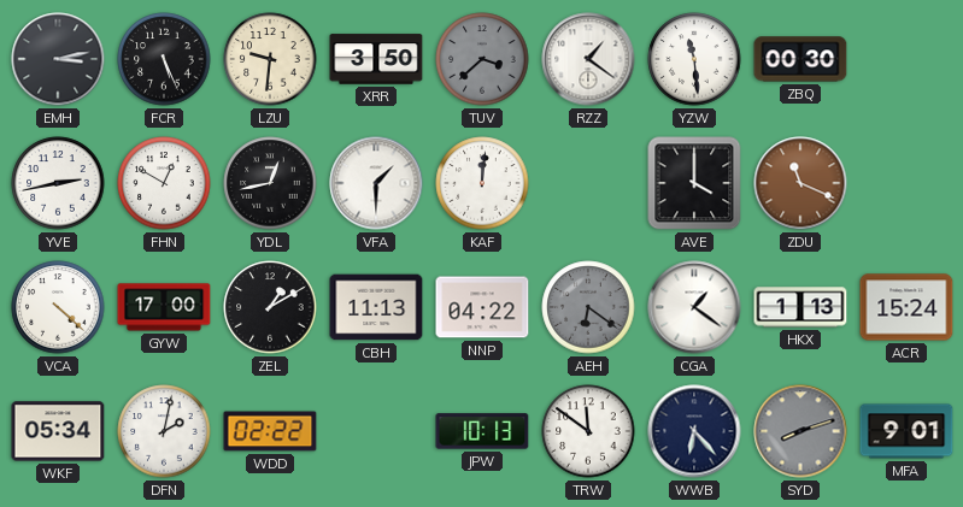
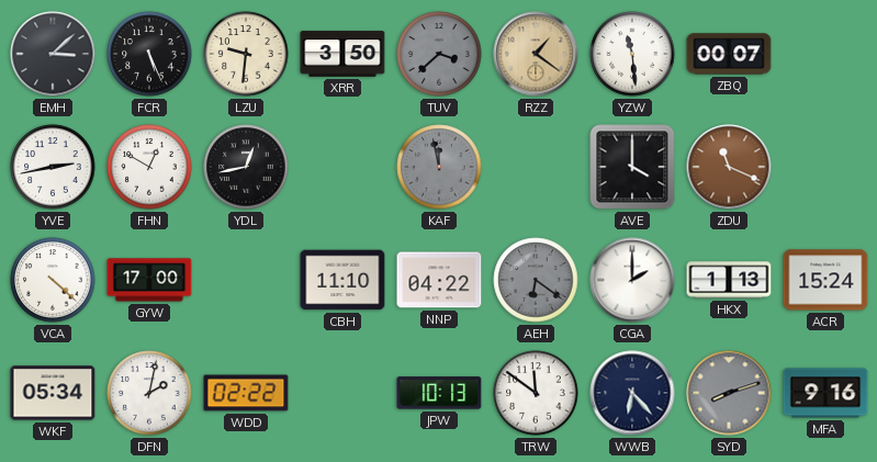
EMH: 3:13 -> 3:08
RZZ dial: white -> champagne
ZBQ: 00:30 -> 00:07
VFA: 1:30 -> none
KAF: 12:01 -> 11:58
KAF dial: white -> grey
ZEL: 1:10 -> none
CBH: 11:13 -> 11:10
CGA: 1:21 -> 2:00
MFA: 9:01 -> 9:16
